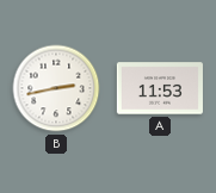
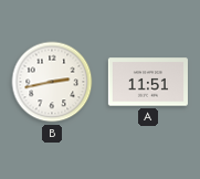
A: 11:53 -> 11:51
